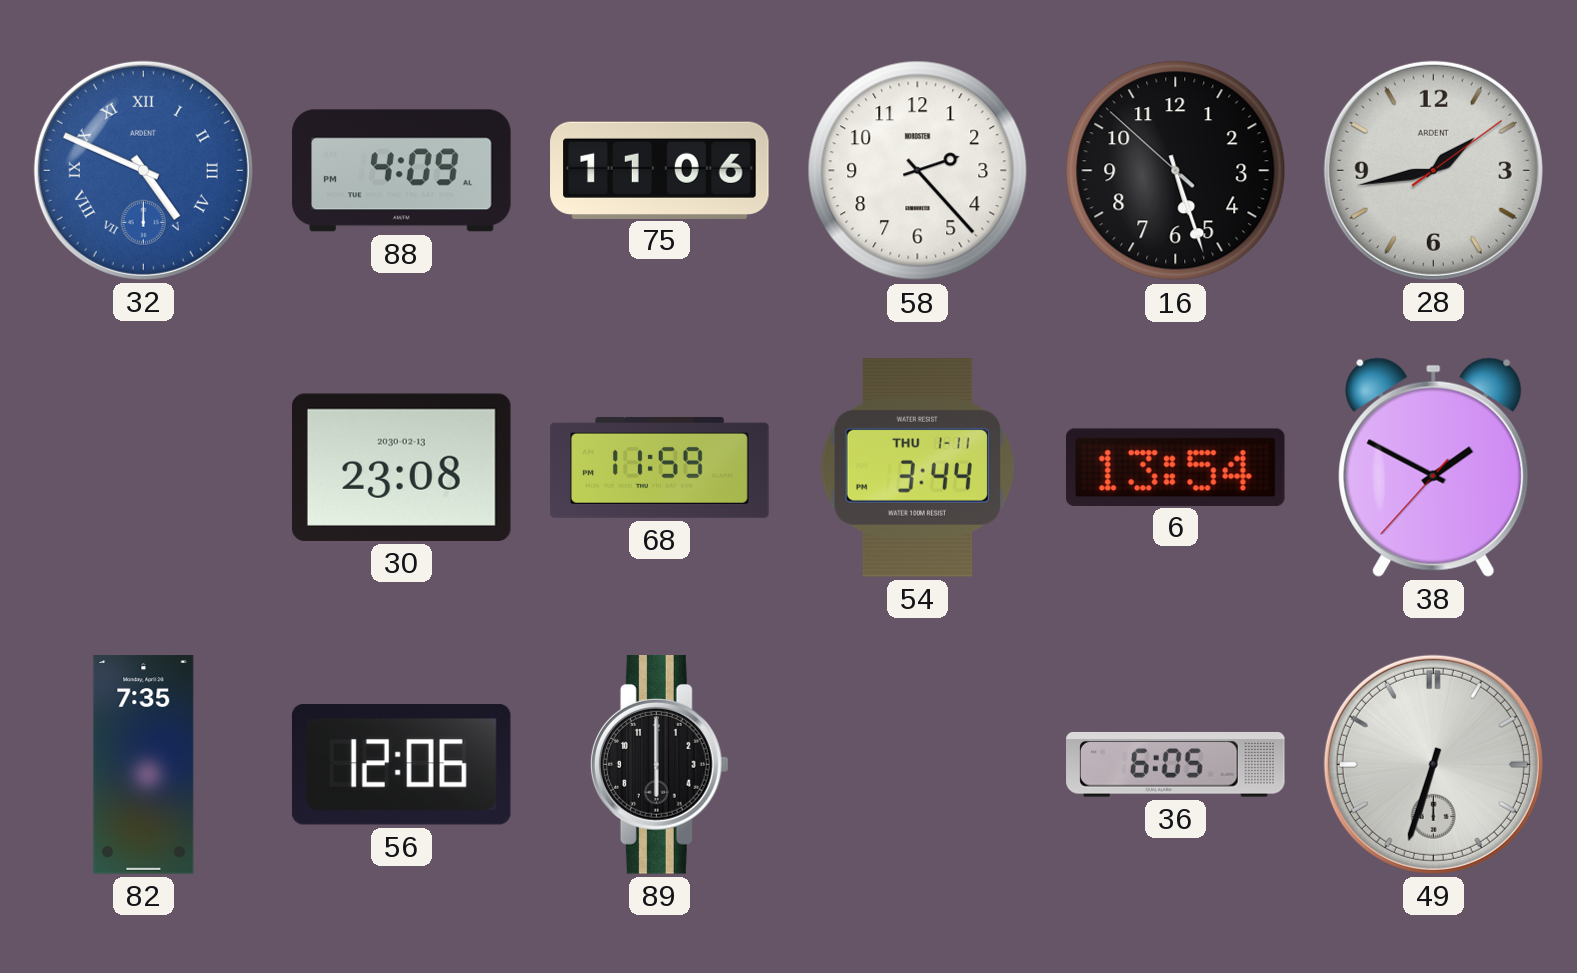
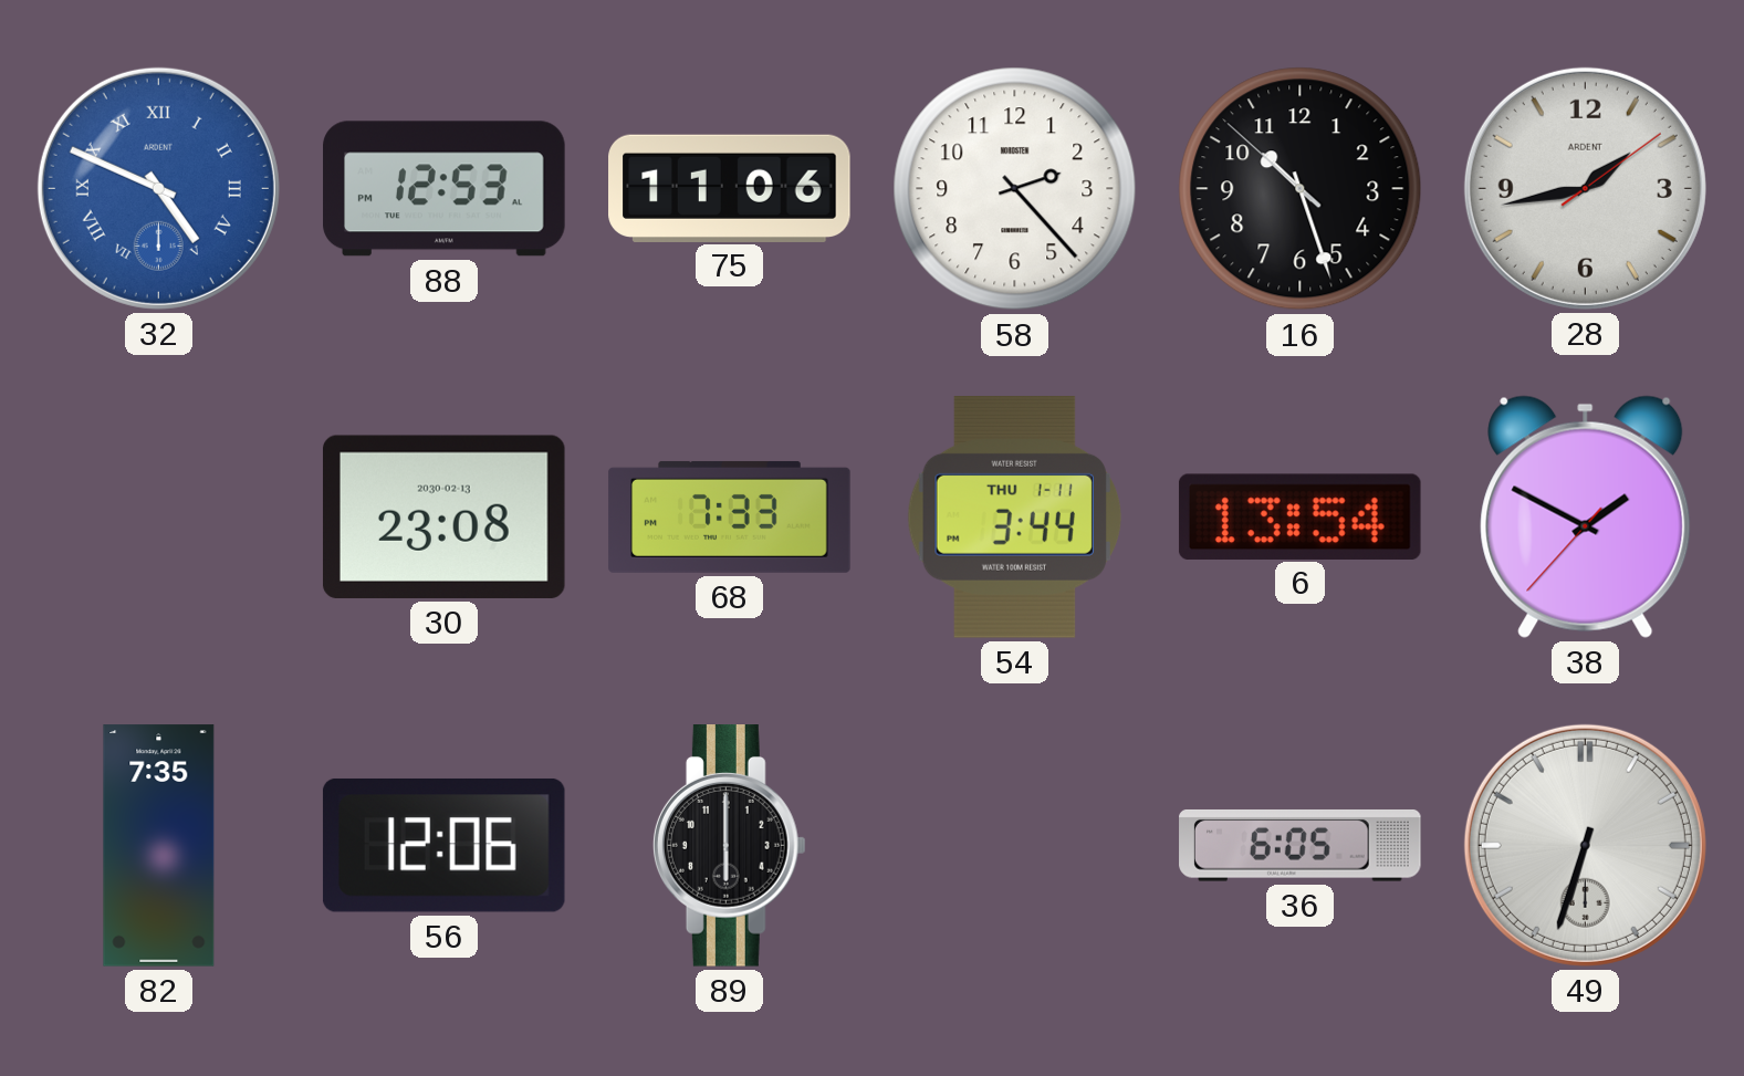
88: 4:09 -> 12:53
16: 5:26 -> 10:26
68: 11:59 -> 7:33
